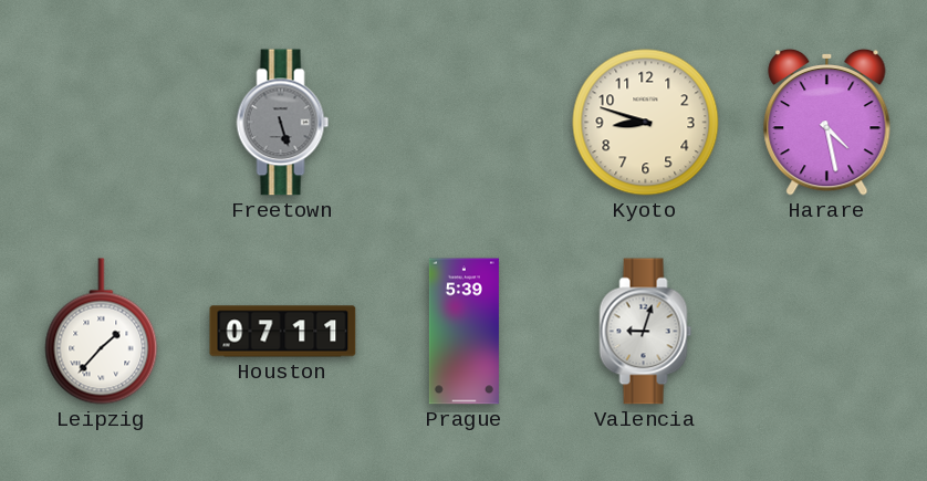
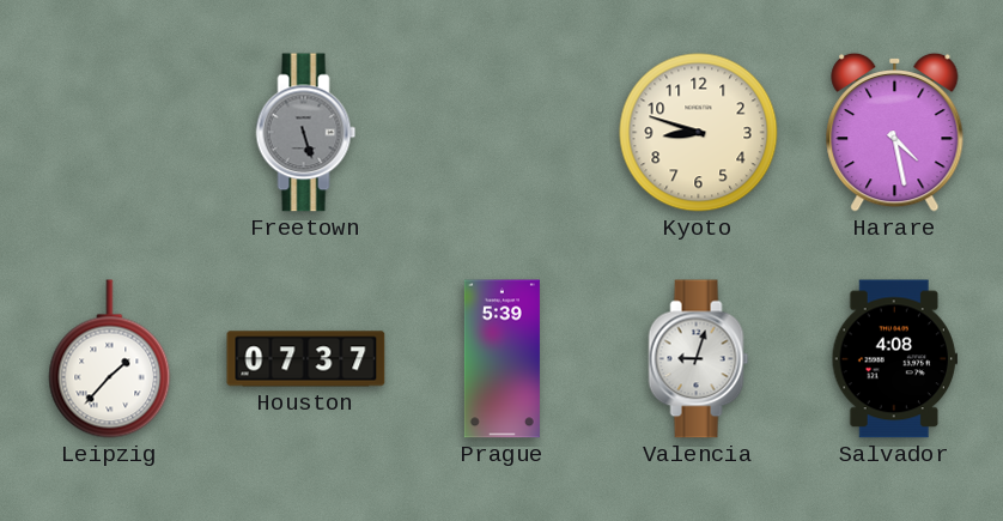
Houston: 07:11 -> 07:37
Salvador: none -> 4:08
